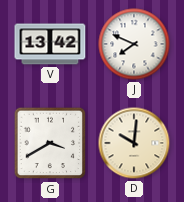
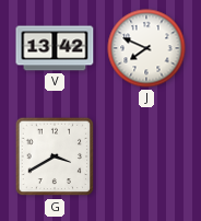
D: 10:01 -> none
